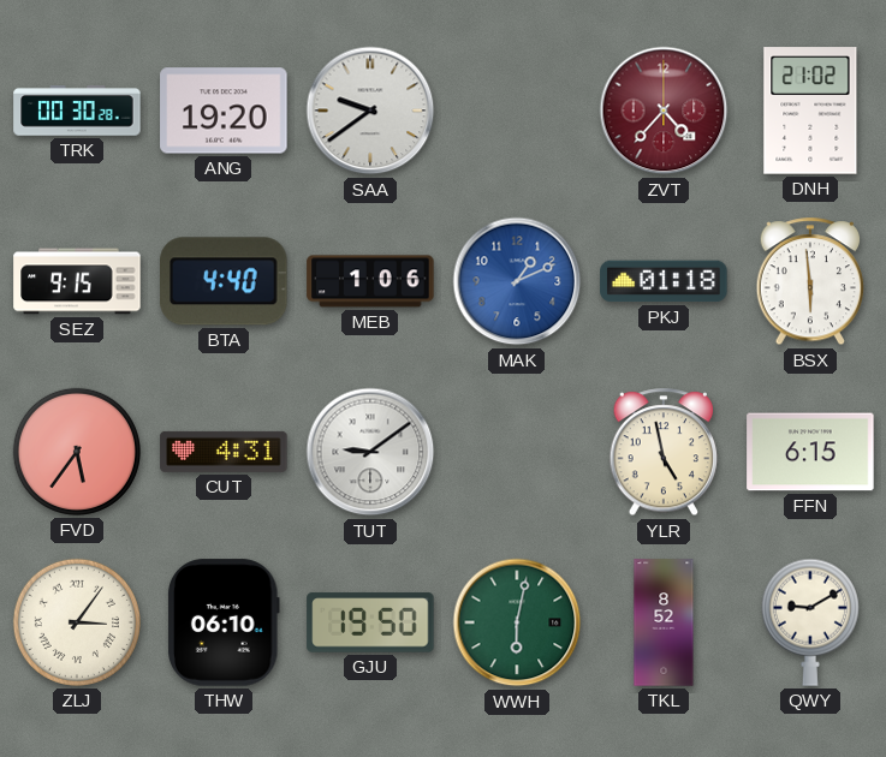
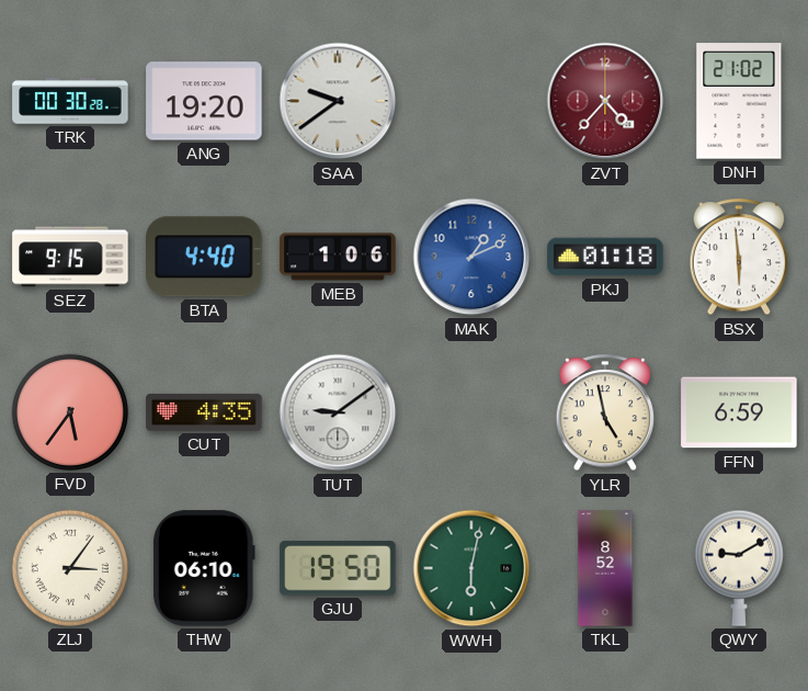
CUT: 4:31 -> 4:35
FFN: 6:15 -> 6:59
